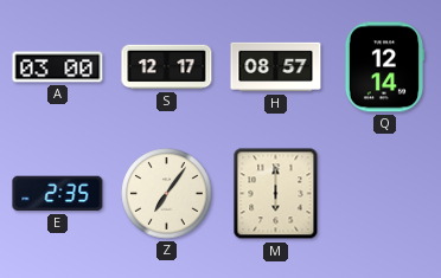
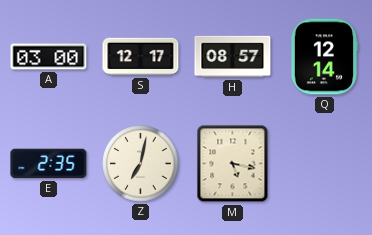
Z: 7:06 -> 7:02
M: 6:00 -> 5:17
